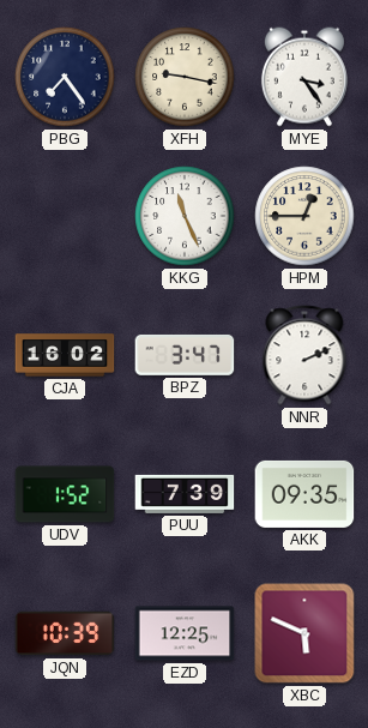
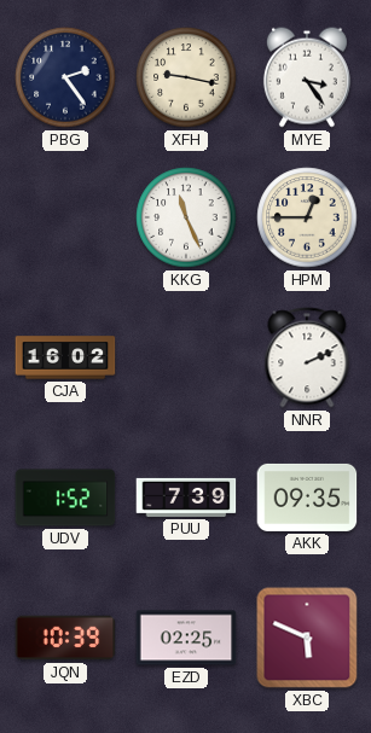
PBG: 7:24 -> 2:24
BPZ: 3:47 -> none
EZD: 12:25 -> 02:25
